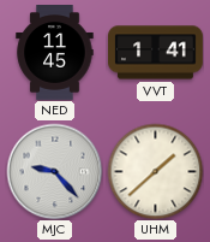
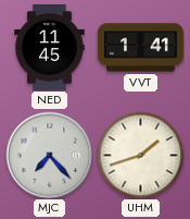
MJC: 9:23 -> 7:23
UHM: 1:38 -> 1:42
